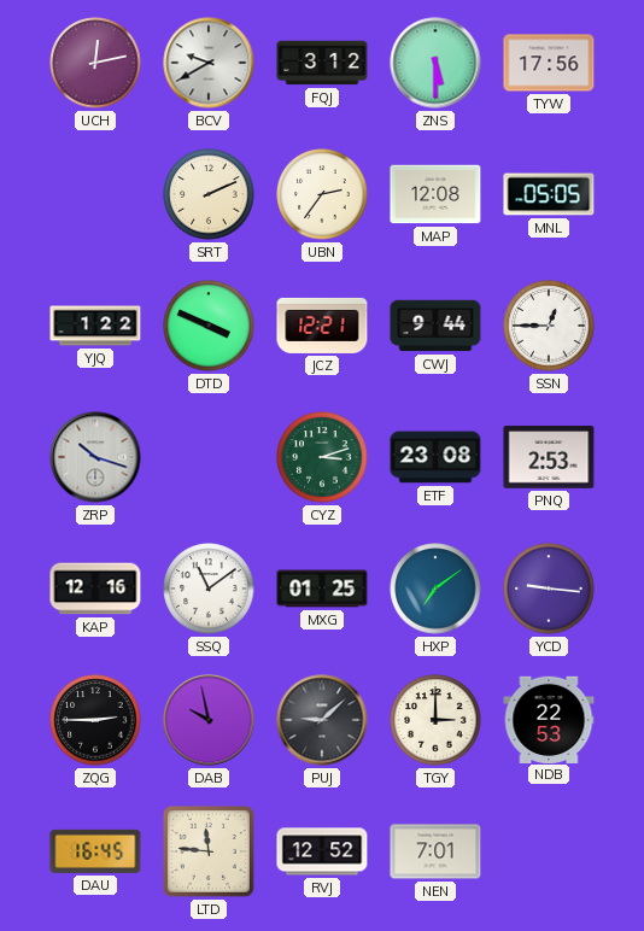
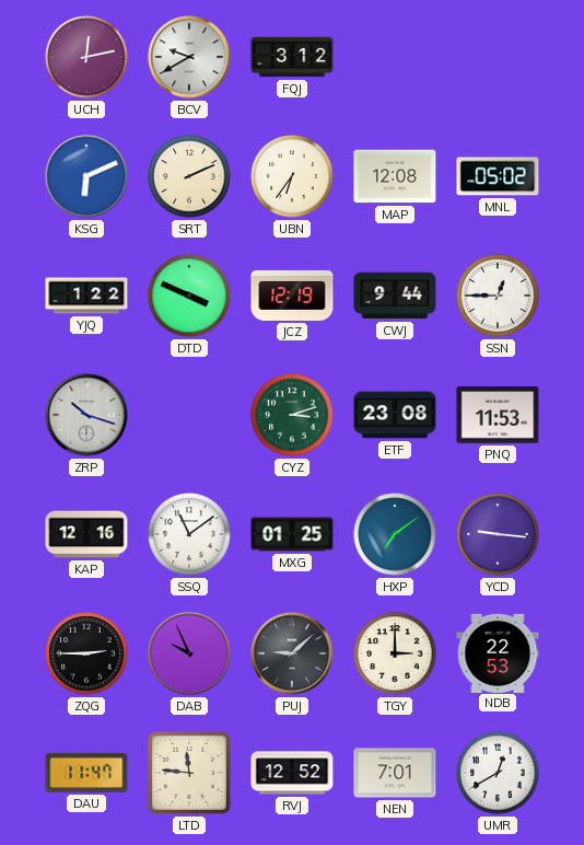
ZNS: 5:30 -> none
TYW: 17:56 -> none
KSG: none -> 6:11
UBN: 2:36 -> 6:36
MNL: 05:05 -> 05:02
JCZ: 12:21 -> 12:19
PNQ: 2:53 -> 11:53
DAB: 9:58 -> 9:56
DAU: 16:45 -> 11:47
UMR: none -> 12:40
